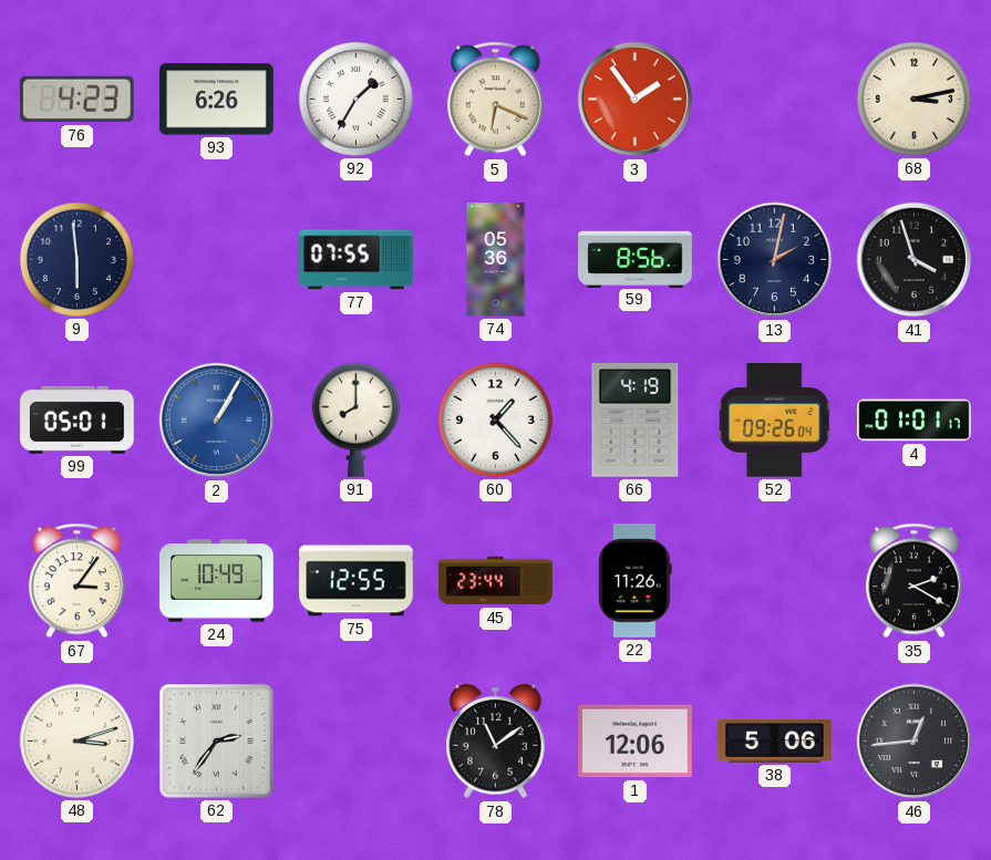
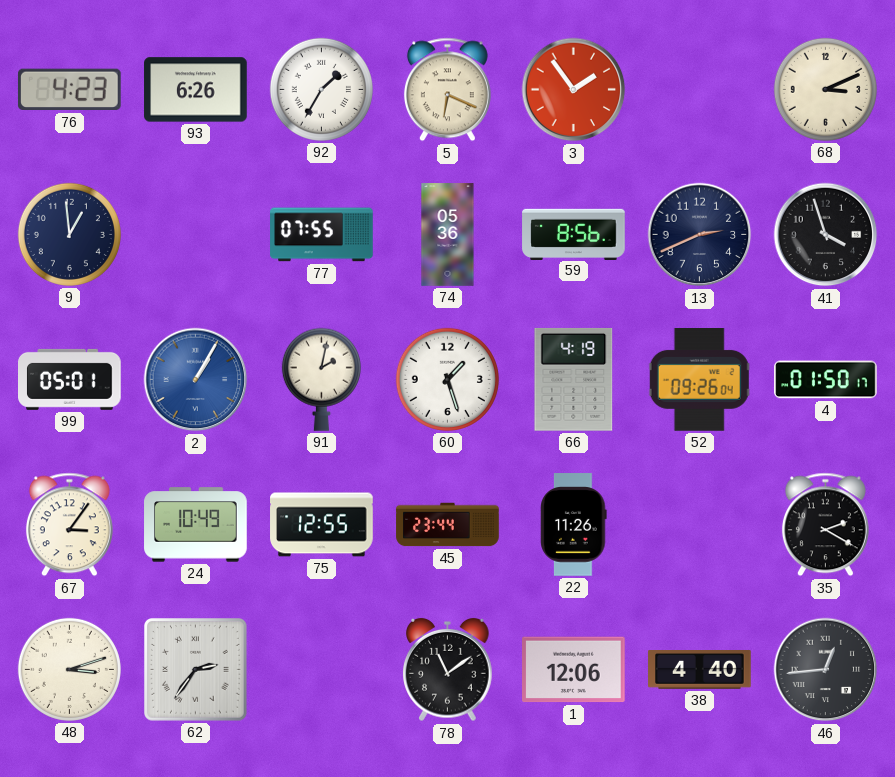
68: 3:13 -> 3:11
9: 5:59 -> 12:59
13: 2:02 -> 2:41
91: 8:00 -> 2:02
60: 1:23 -> 1:27
4: 01:01 -> 01:50
38: 5:06 -> 4:40
